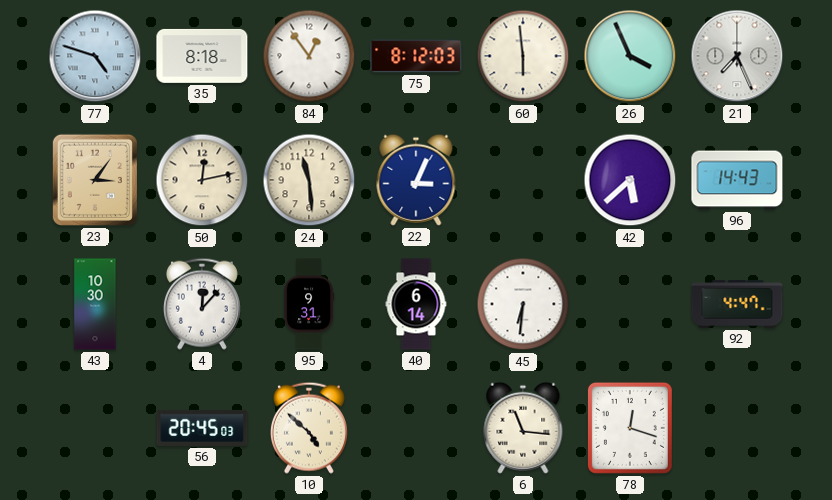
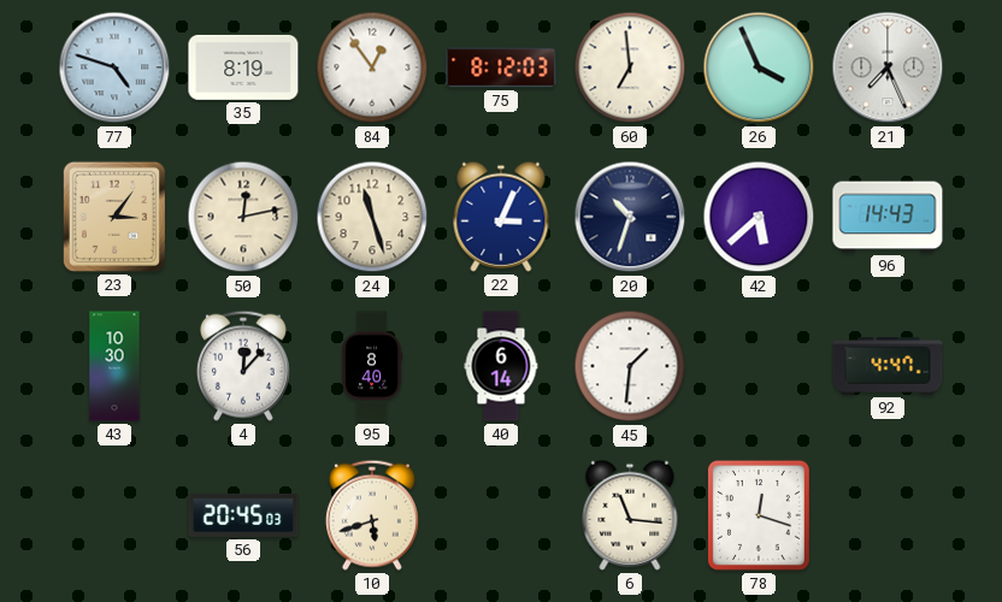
35: 8:18 -> 8:19
60: 5:59 -> 6:59
24: 11:29 -> 11:27
20: none -> 10:33
95: 9:31 -> 8:40
45: 6:31 -> 1:31
10: 4:52 -> 5:42
